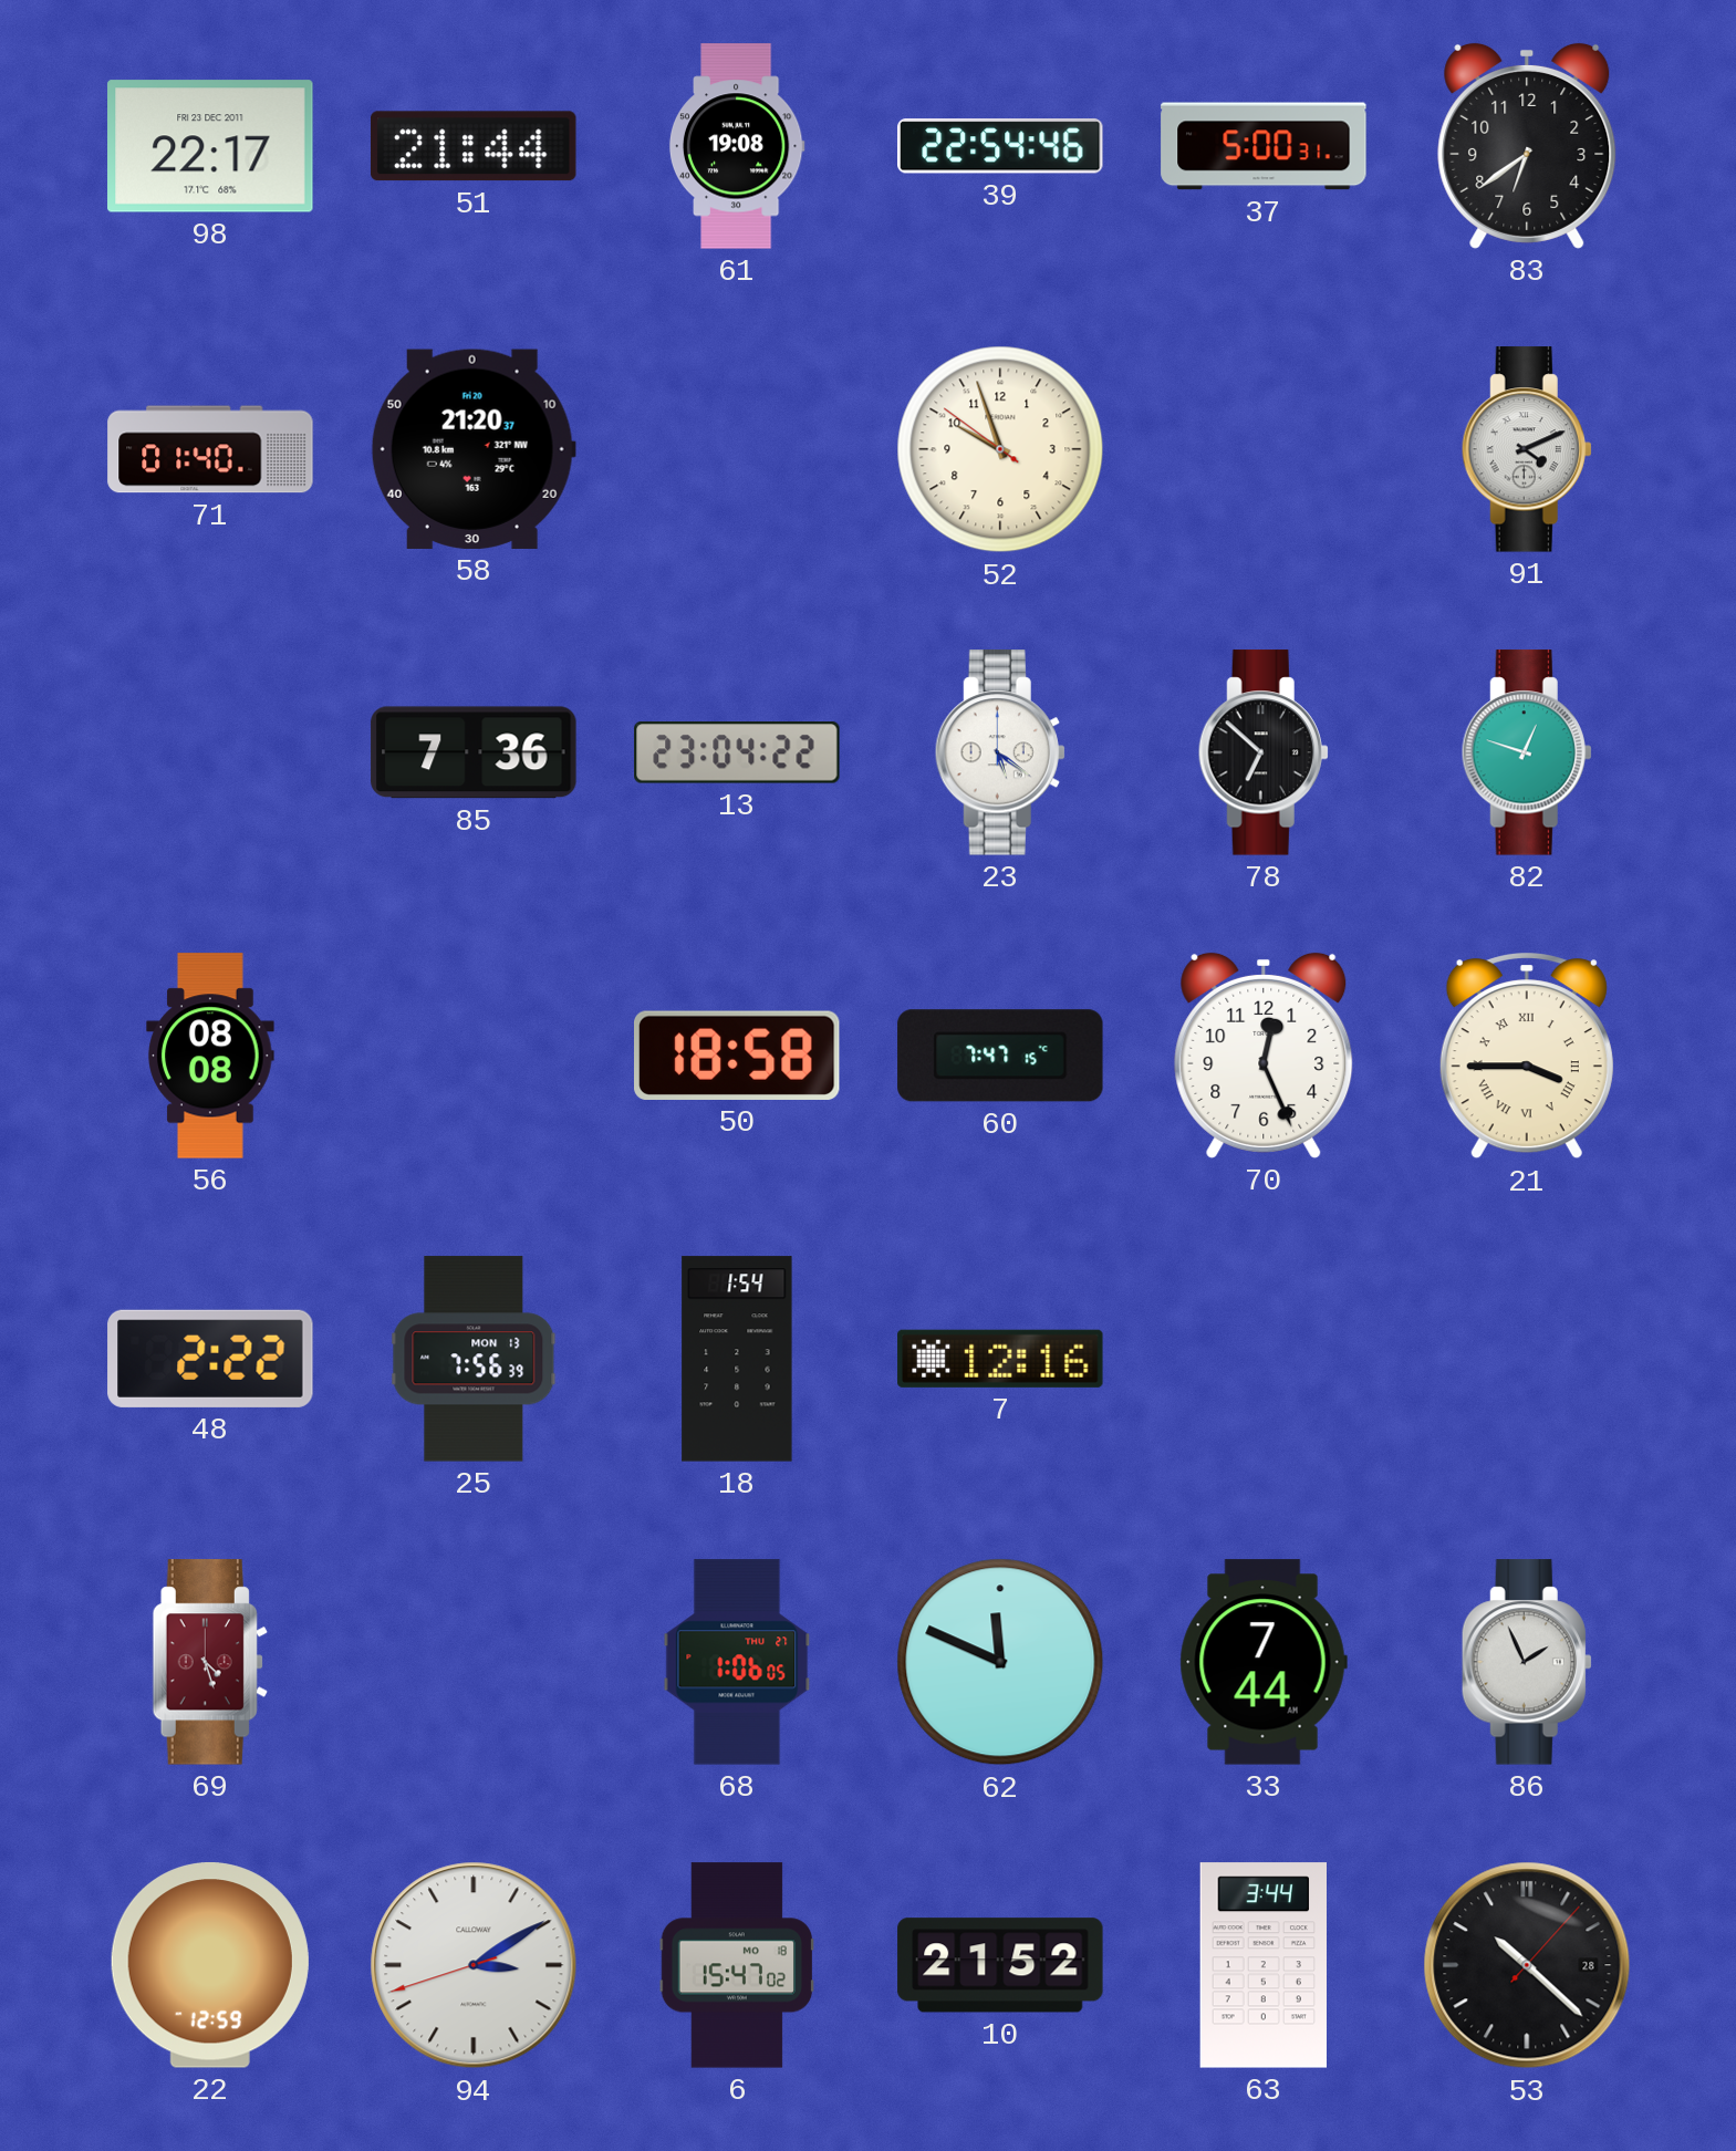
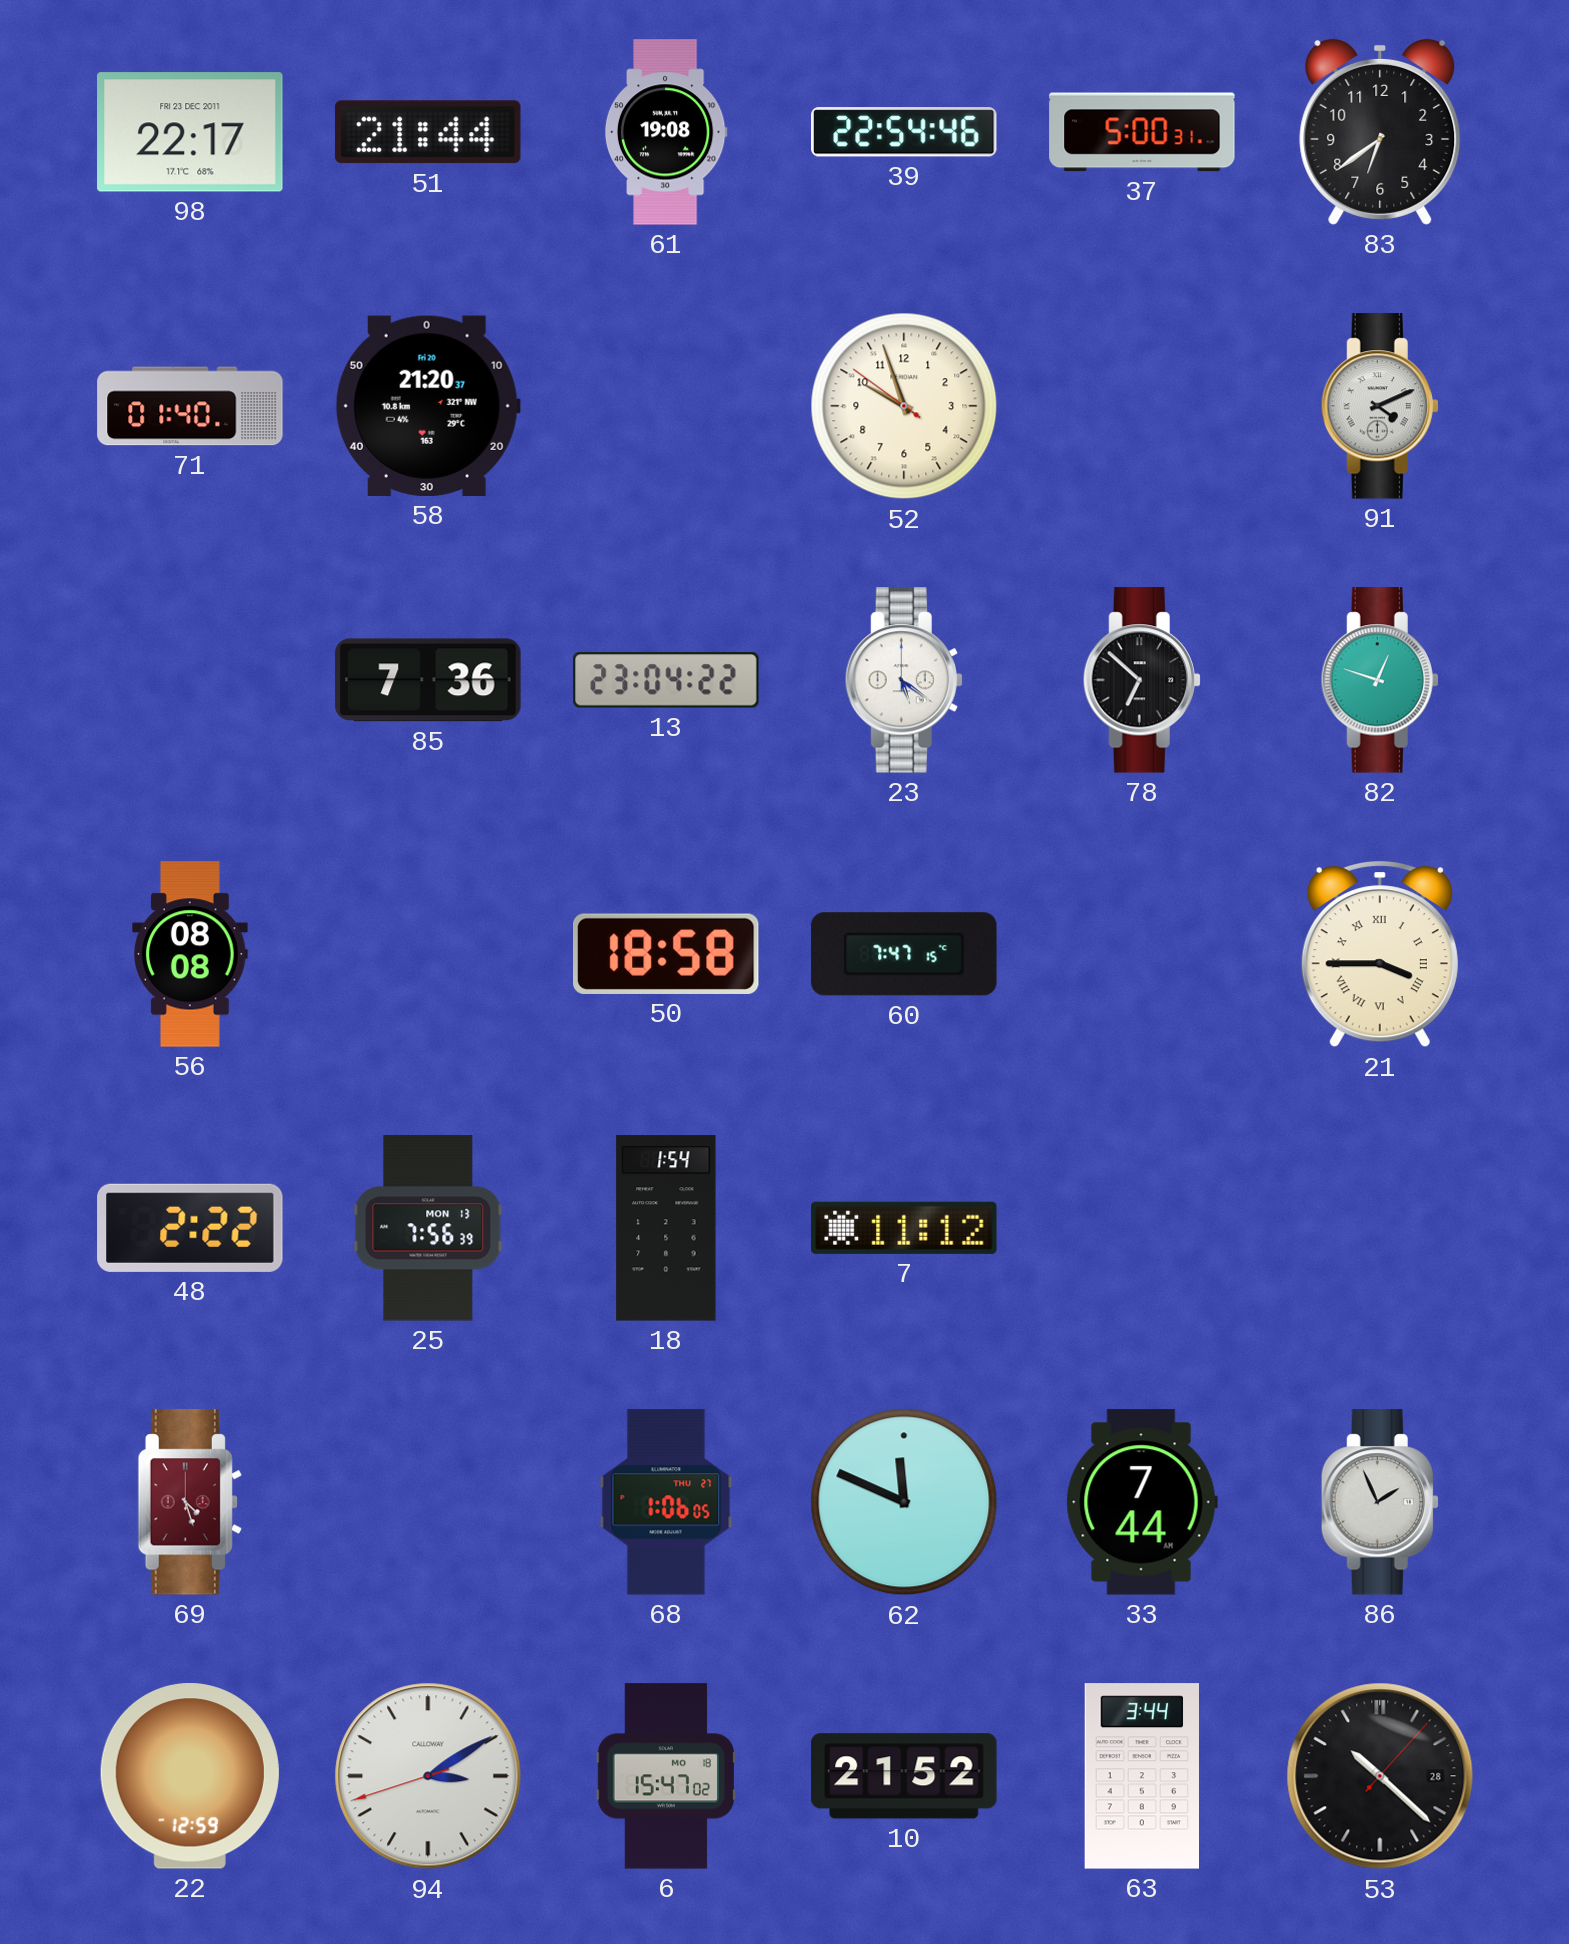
70: 12:26 -> none
7: 12:16 -> 11:12
